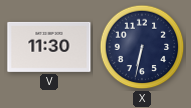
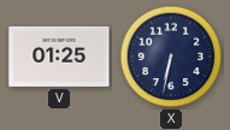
V: 11:30 -> 01:25
